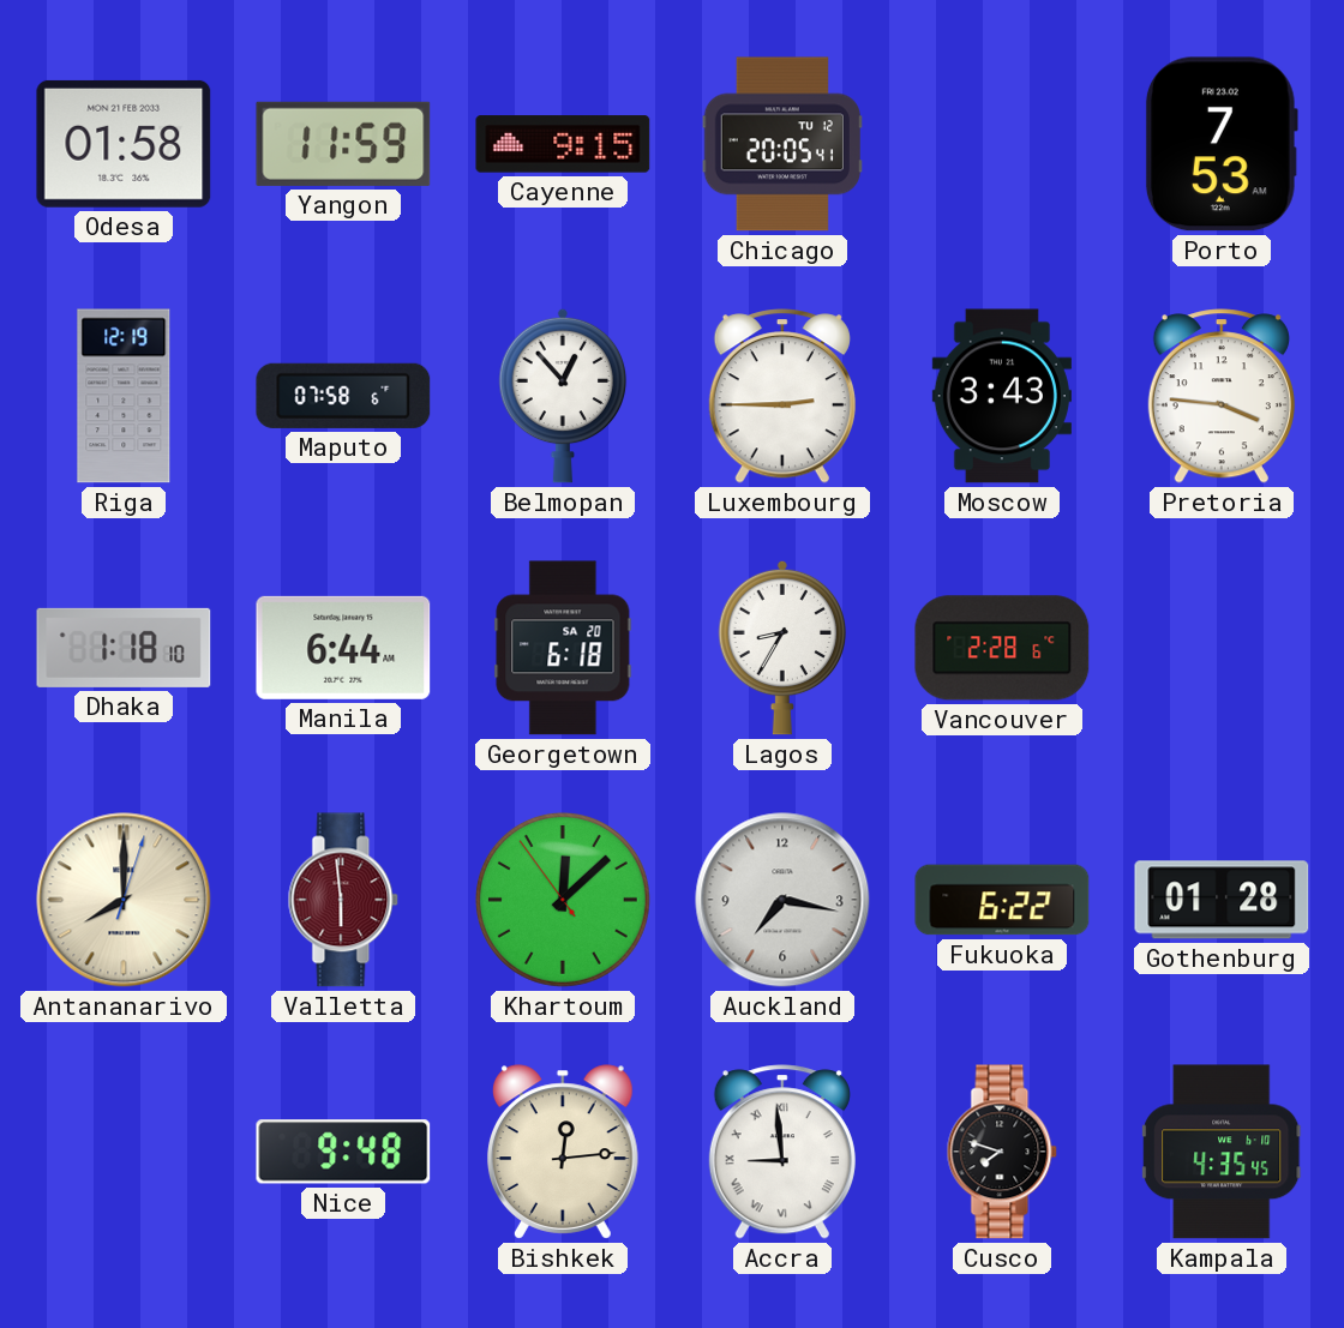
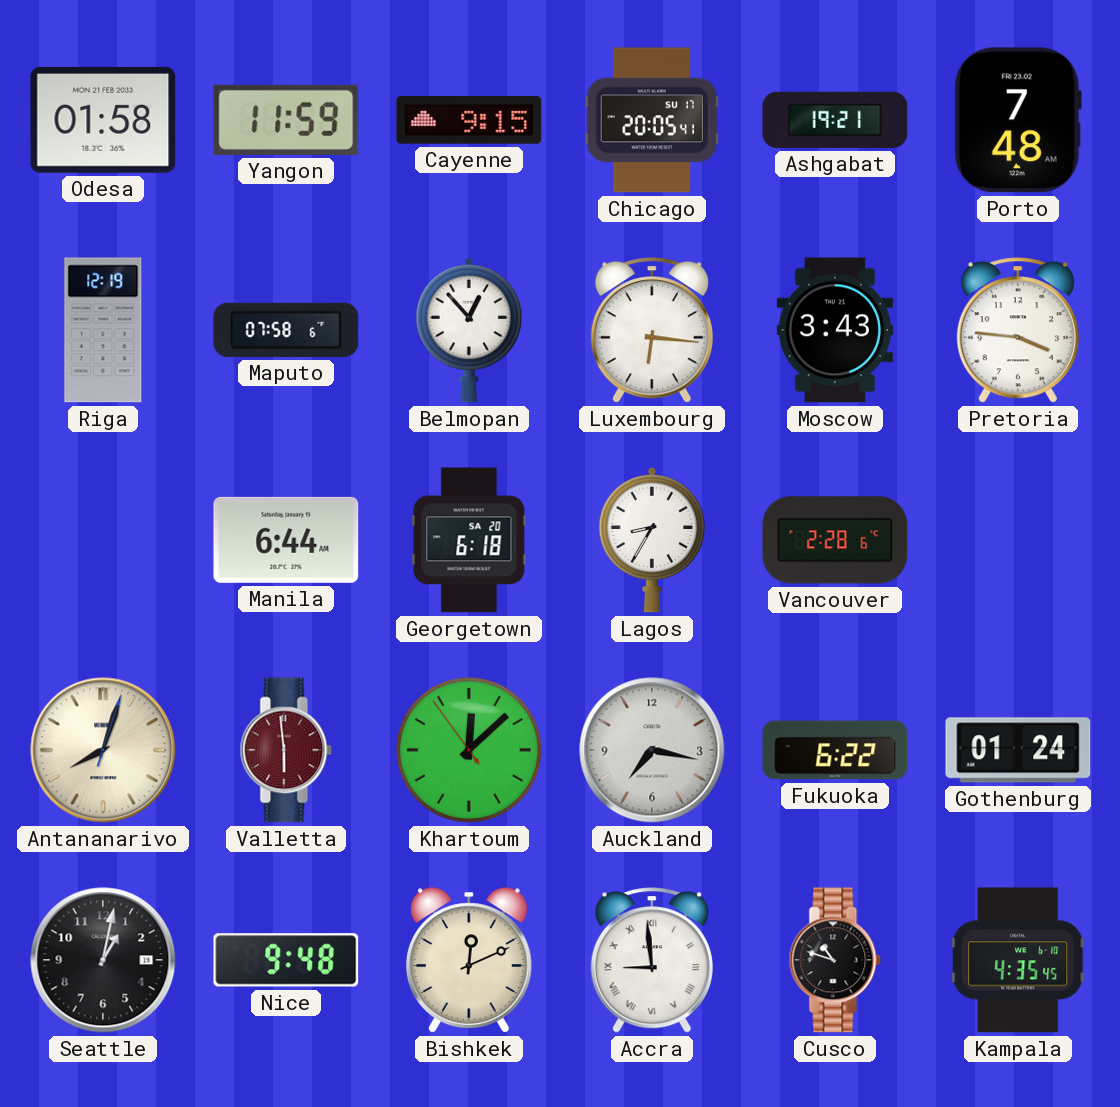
Chicago date: TU 12 -> SU 17
Ashgabat: none -> 19:21
Porto: 7:53 -> 7:48
Luxembourg: 2:45 -> 6:16
Dhaka: 1:18 -> none
Antananarivo: 8:00 -> 8:03
Gothenburg: 01:28 -> 01:24
Seattle: none -> 1:02
Bishkek: 12:14 -> 12:11
Cusco: 7:48 -> 10:48
